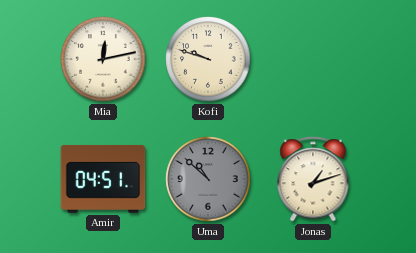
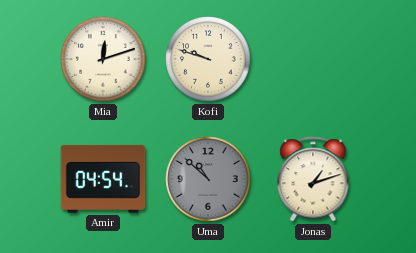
Mia: 12:13 -> 12:12
Amir: 04:51 -> 04:54
